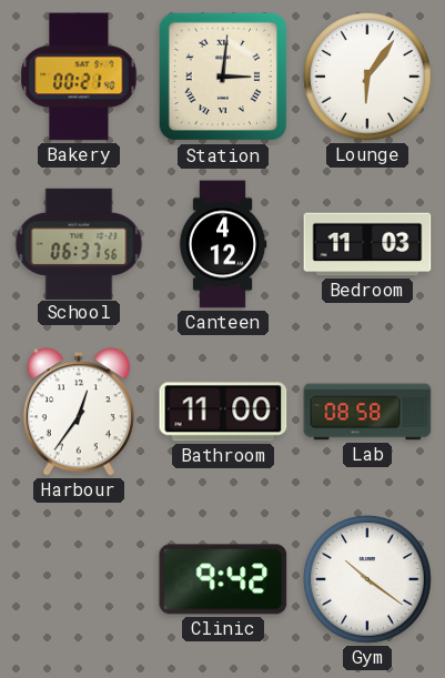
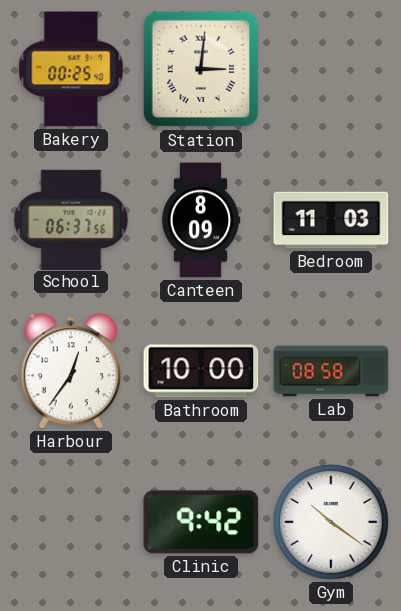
Bakery: 00:21 -> 00:25
Lounge: 6:06 -> none
Canteen: 4:12 -> 8:09
Bathroom: 11:00 -> 10:00
